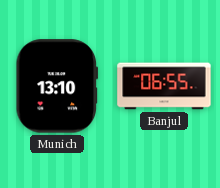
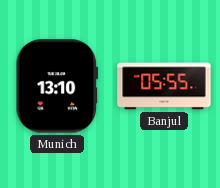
Banjul: 06:55 -> 05:55
